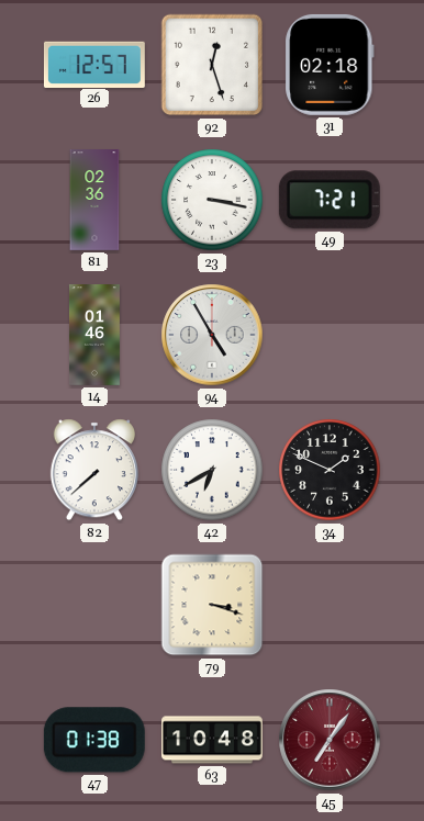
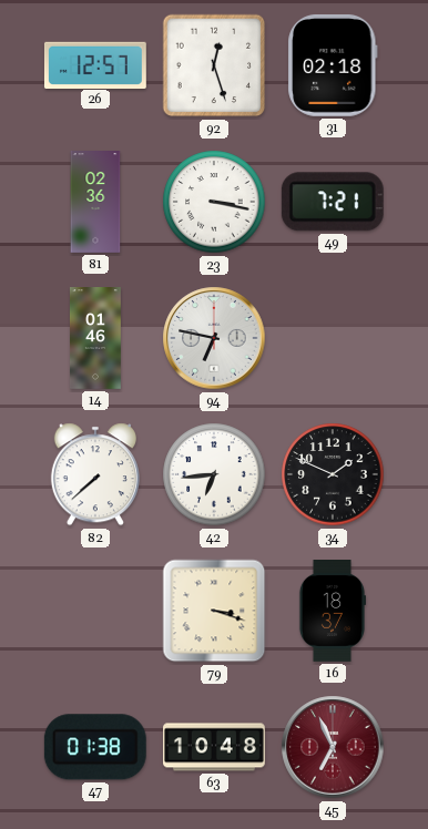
94: 4:55 -> 6:47
42: 6:40 -> 6:44
16: none -> 18:37
45: 7:06 -> 6:56
